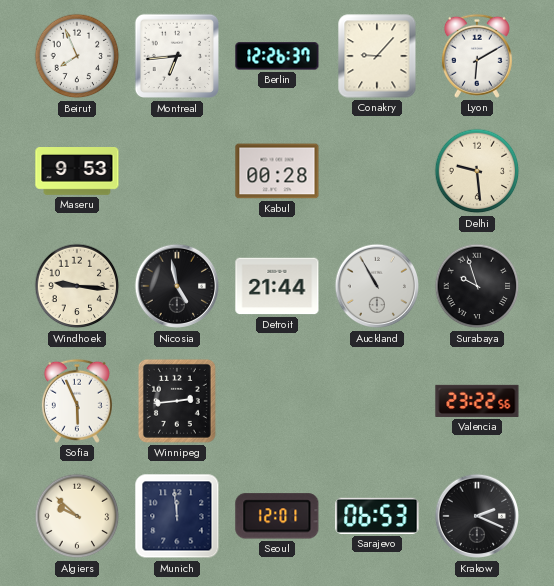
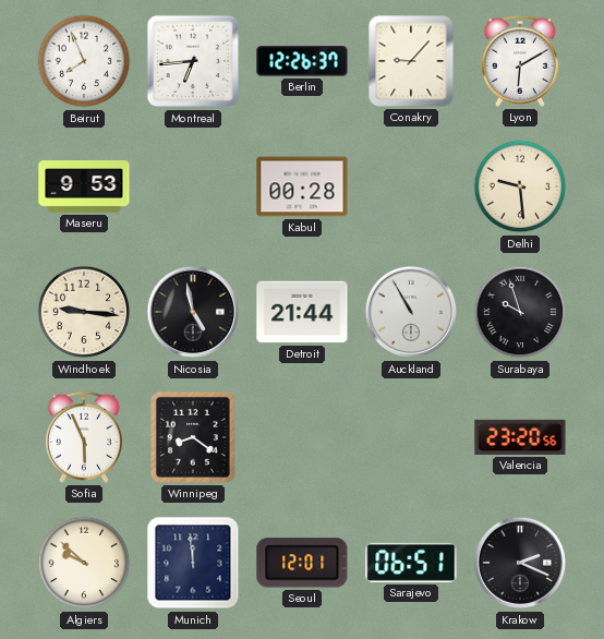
Winnipeg: 2:44 -> 8:21
Valencia: 23:22 -> 23:20
Sarajevo: 06:53 -> 06:51
